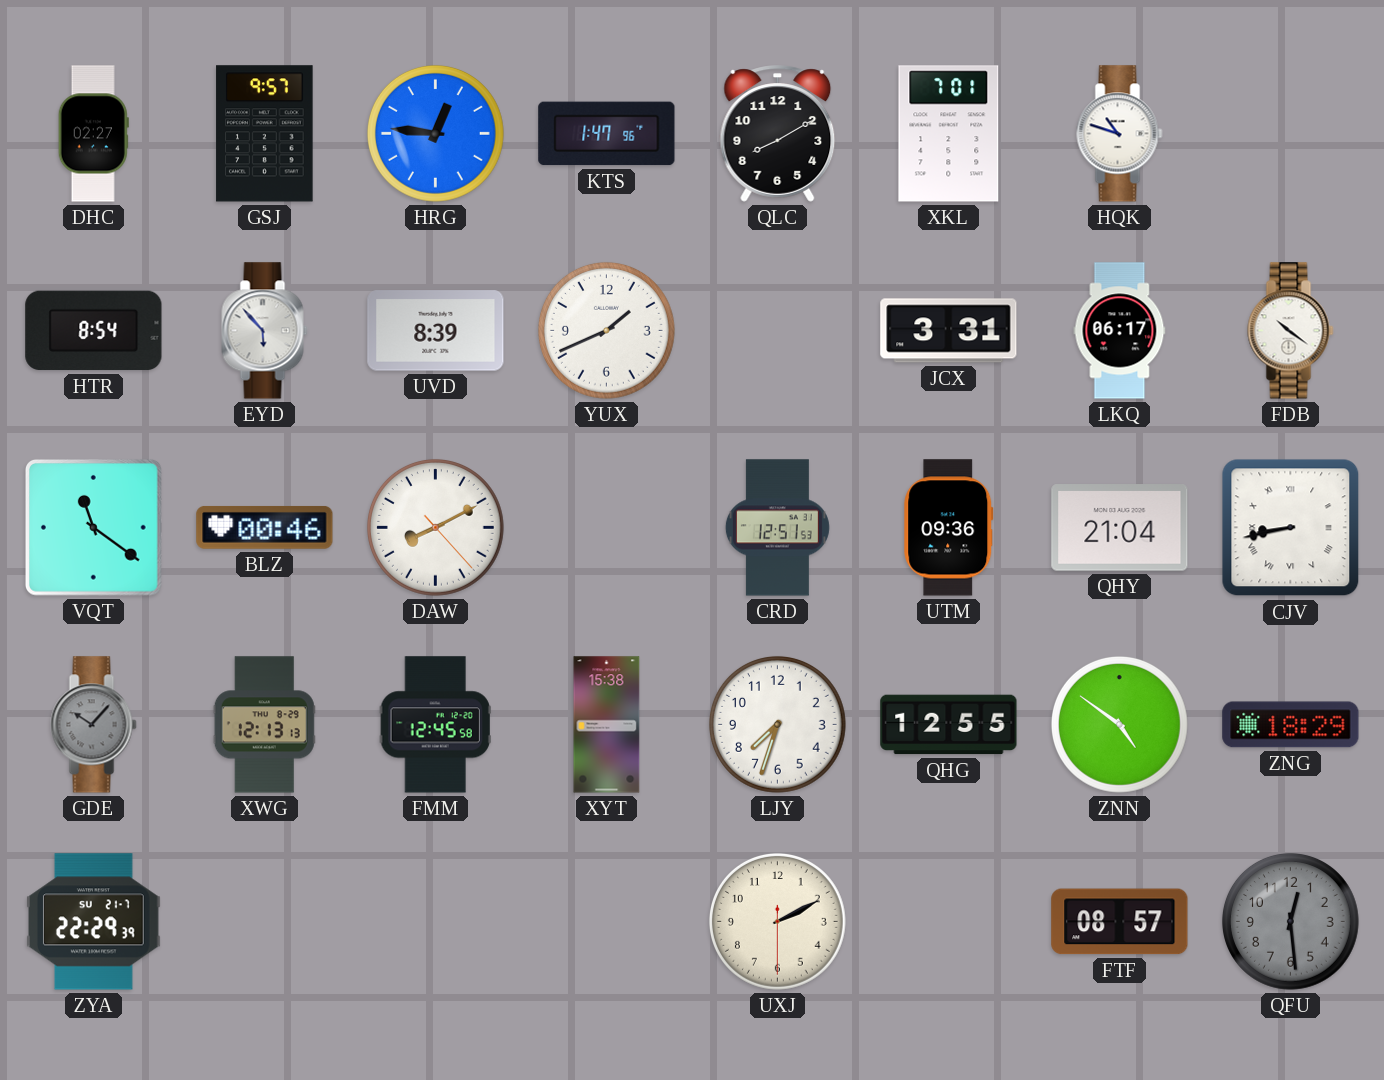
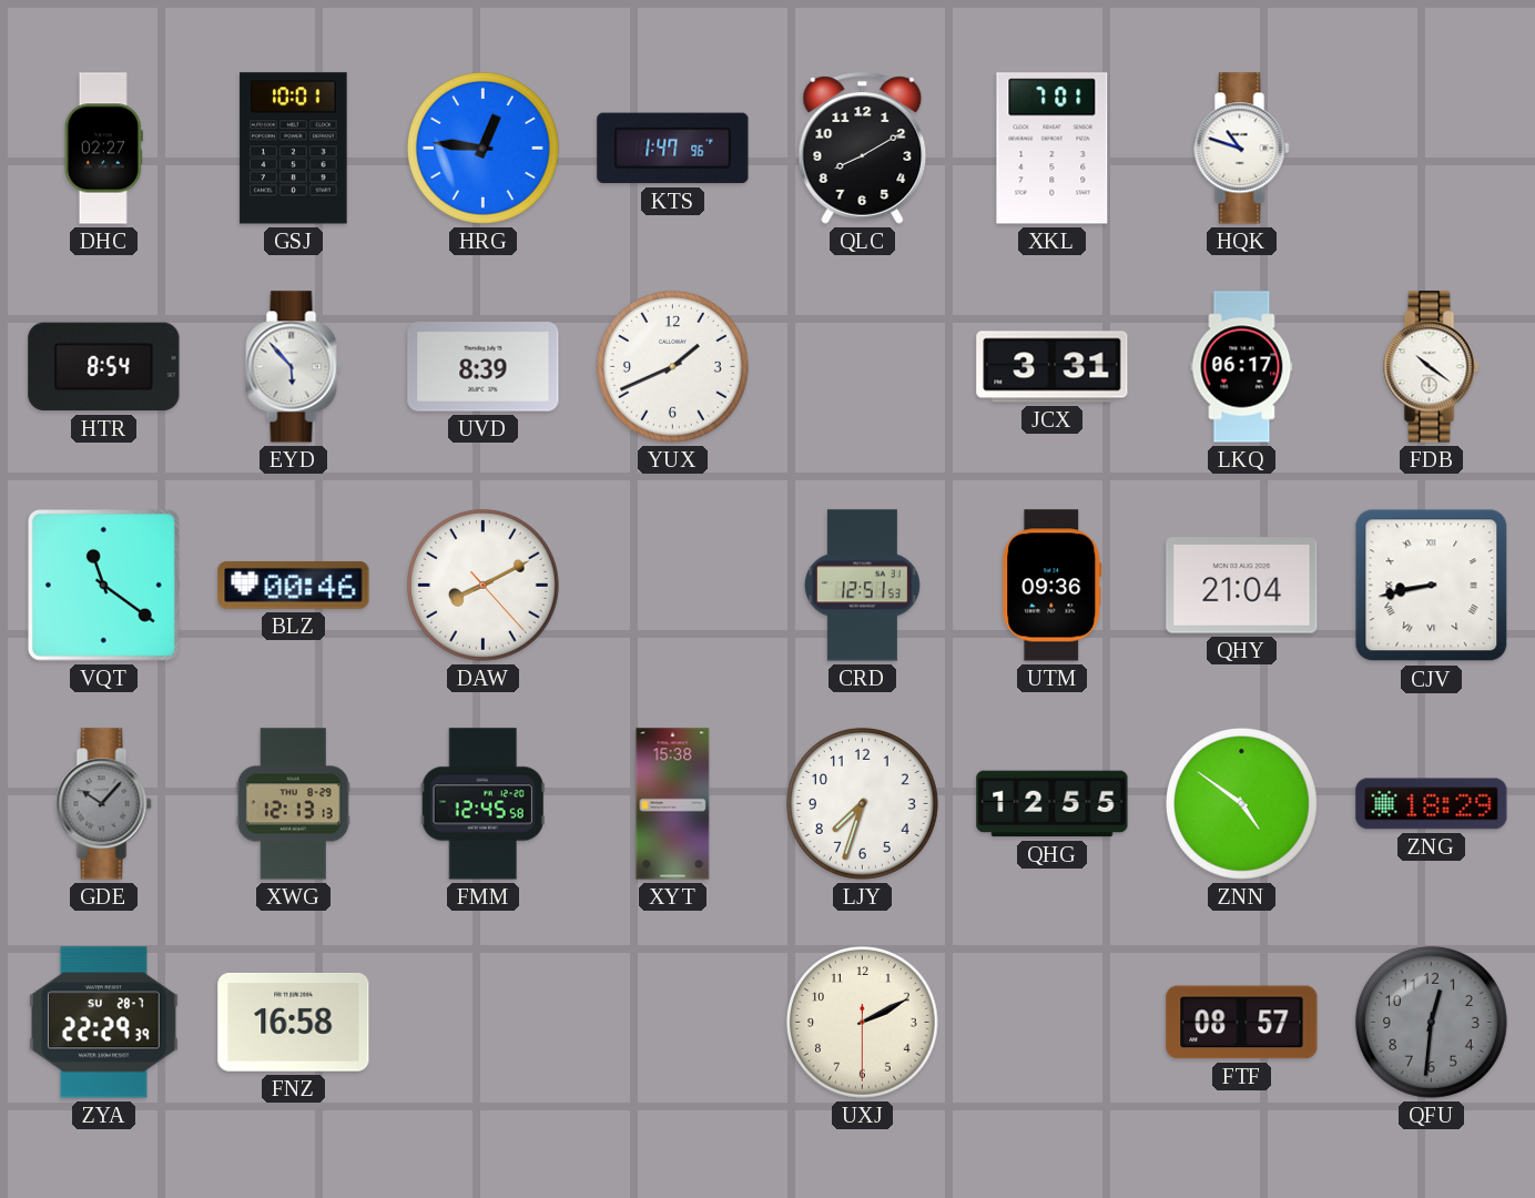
GSJ: 9:57 -> 10:01
ZYA date: SU 21-7 -> SU 28-7
FNZ: none -> 16:58
QFU: 12:29 -> 12:31
